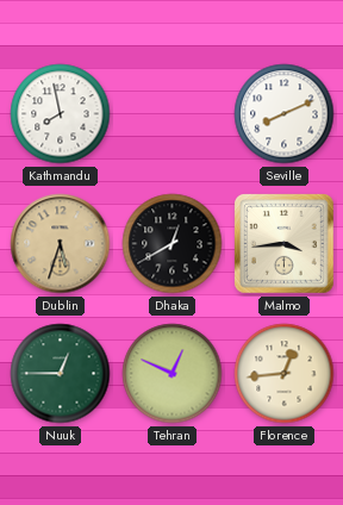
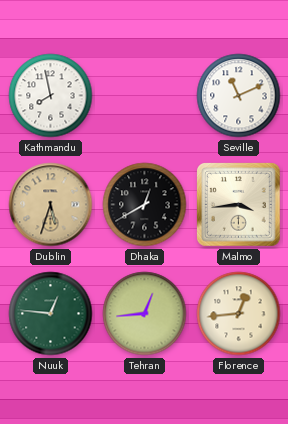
Seville: 8:11 -> 11:11
Nuuk: 12:45 -> 12:46
Tehran: 12:49 -> 12:44
